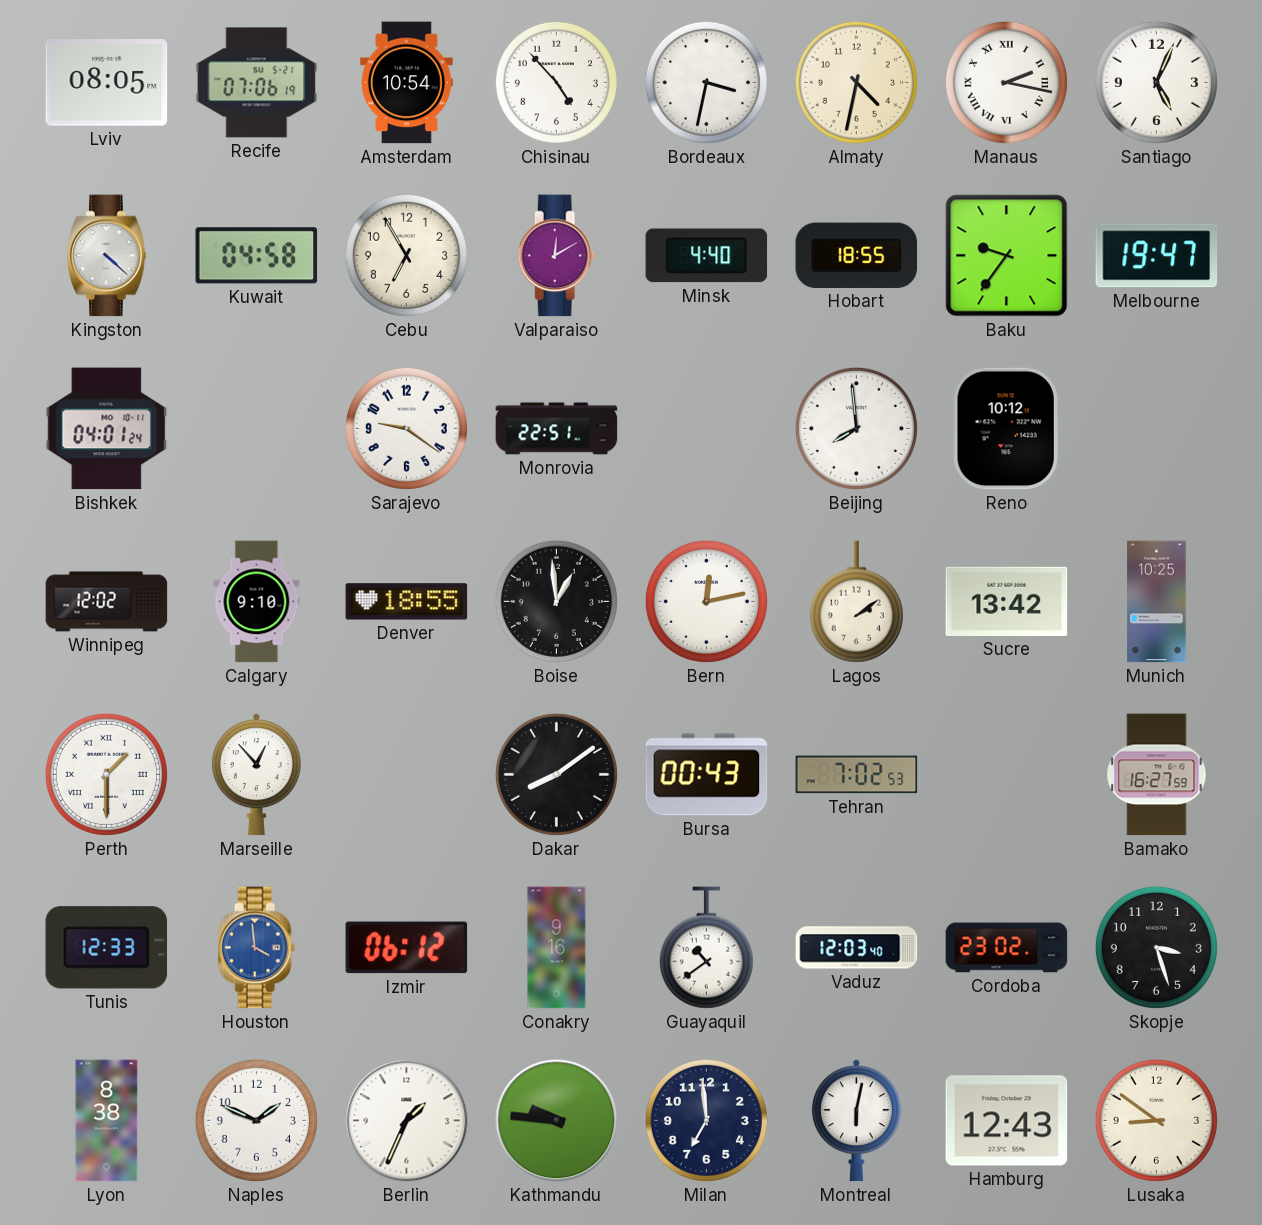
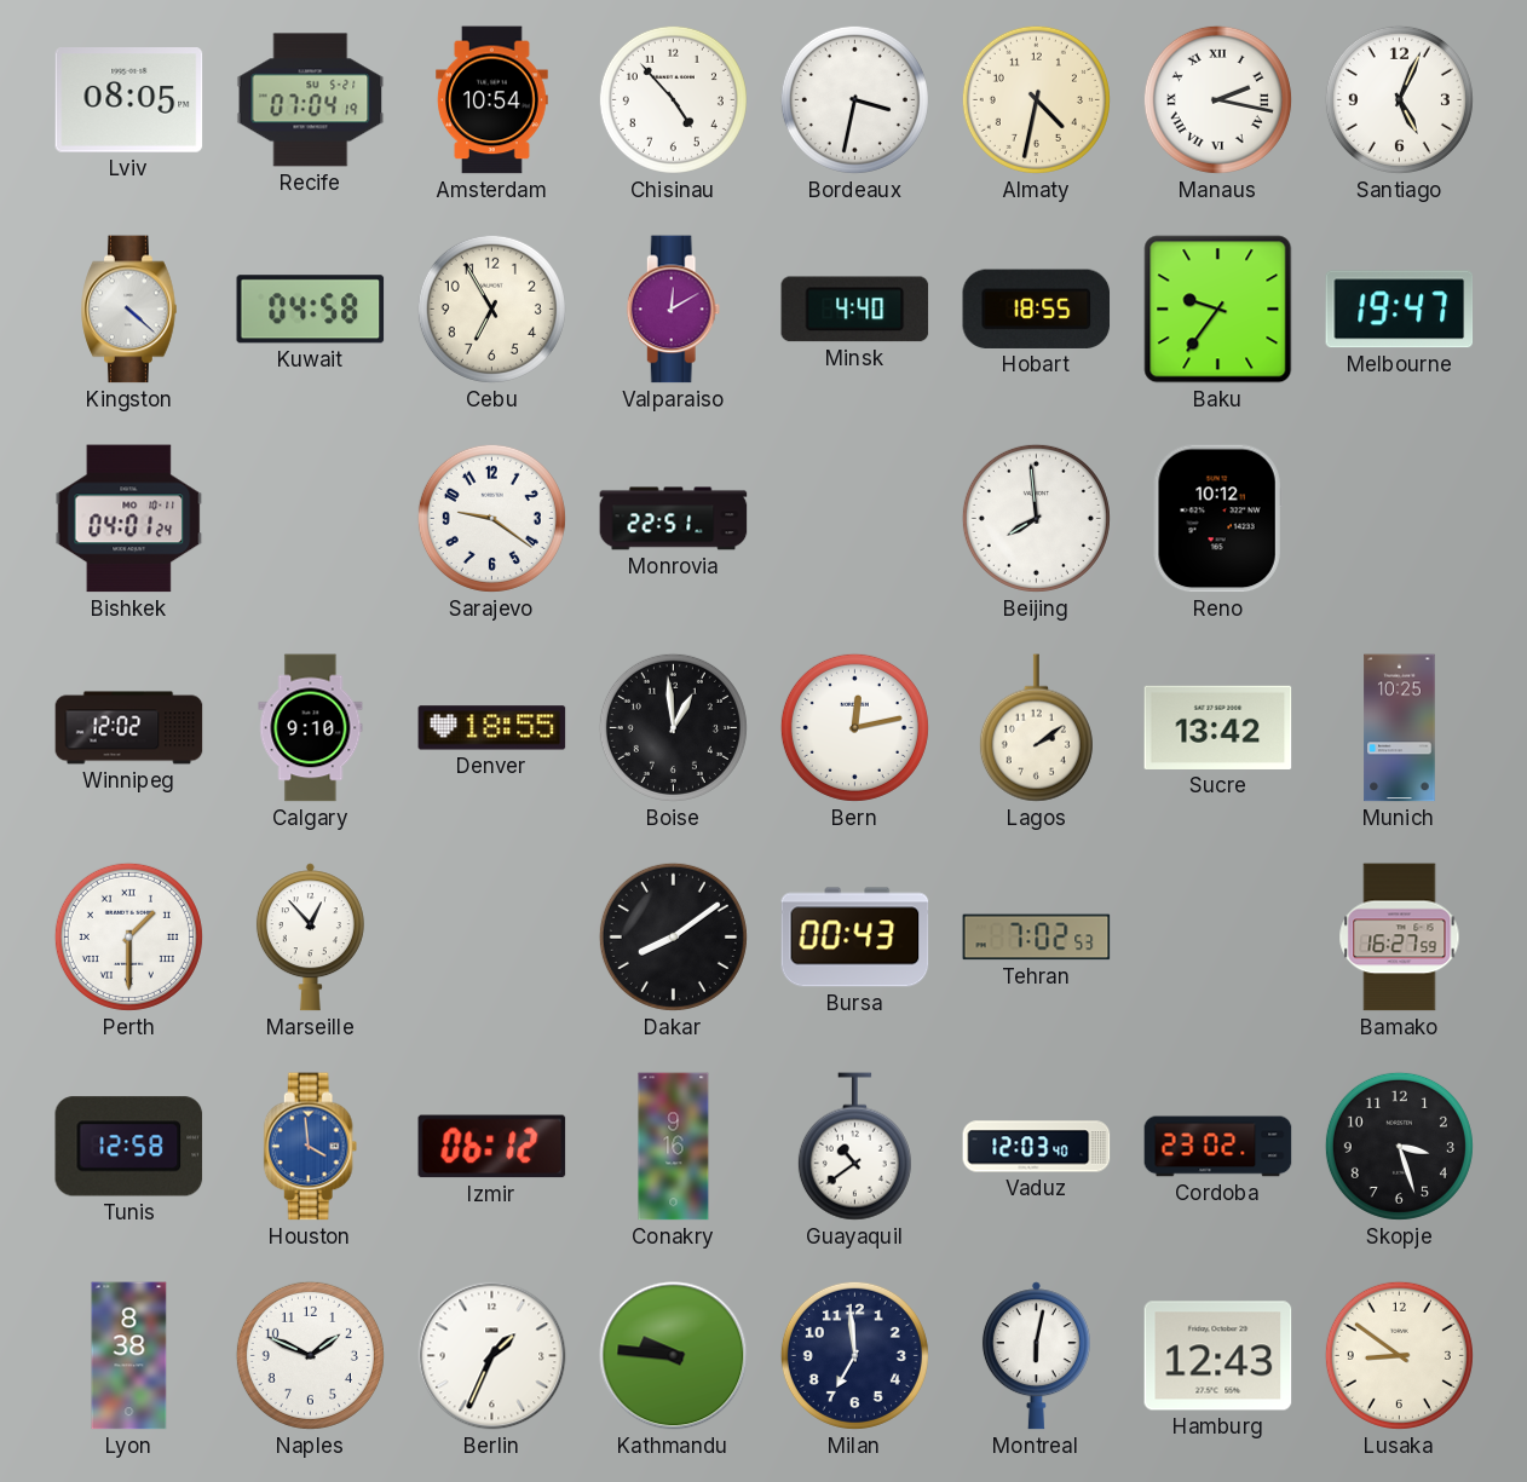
Recife: 07:06 -> 07:04
Tunis: 12:33 -> 12:58
